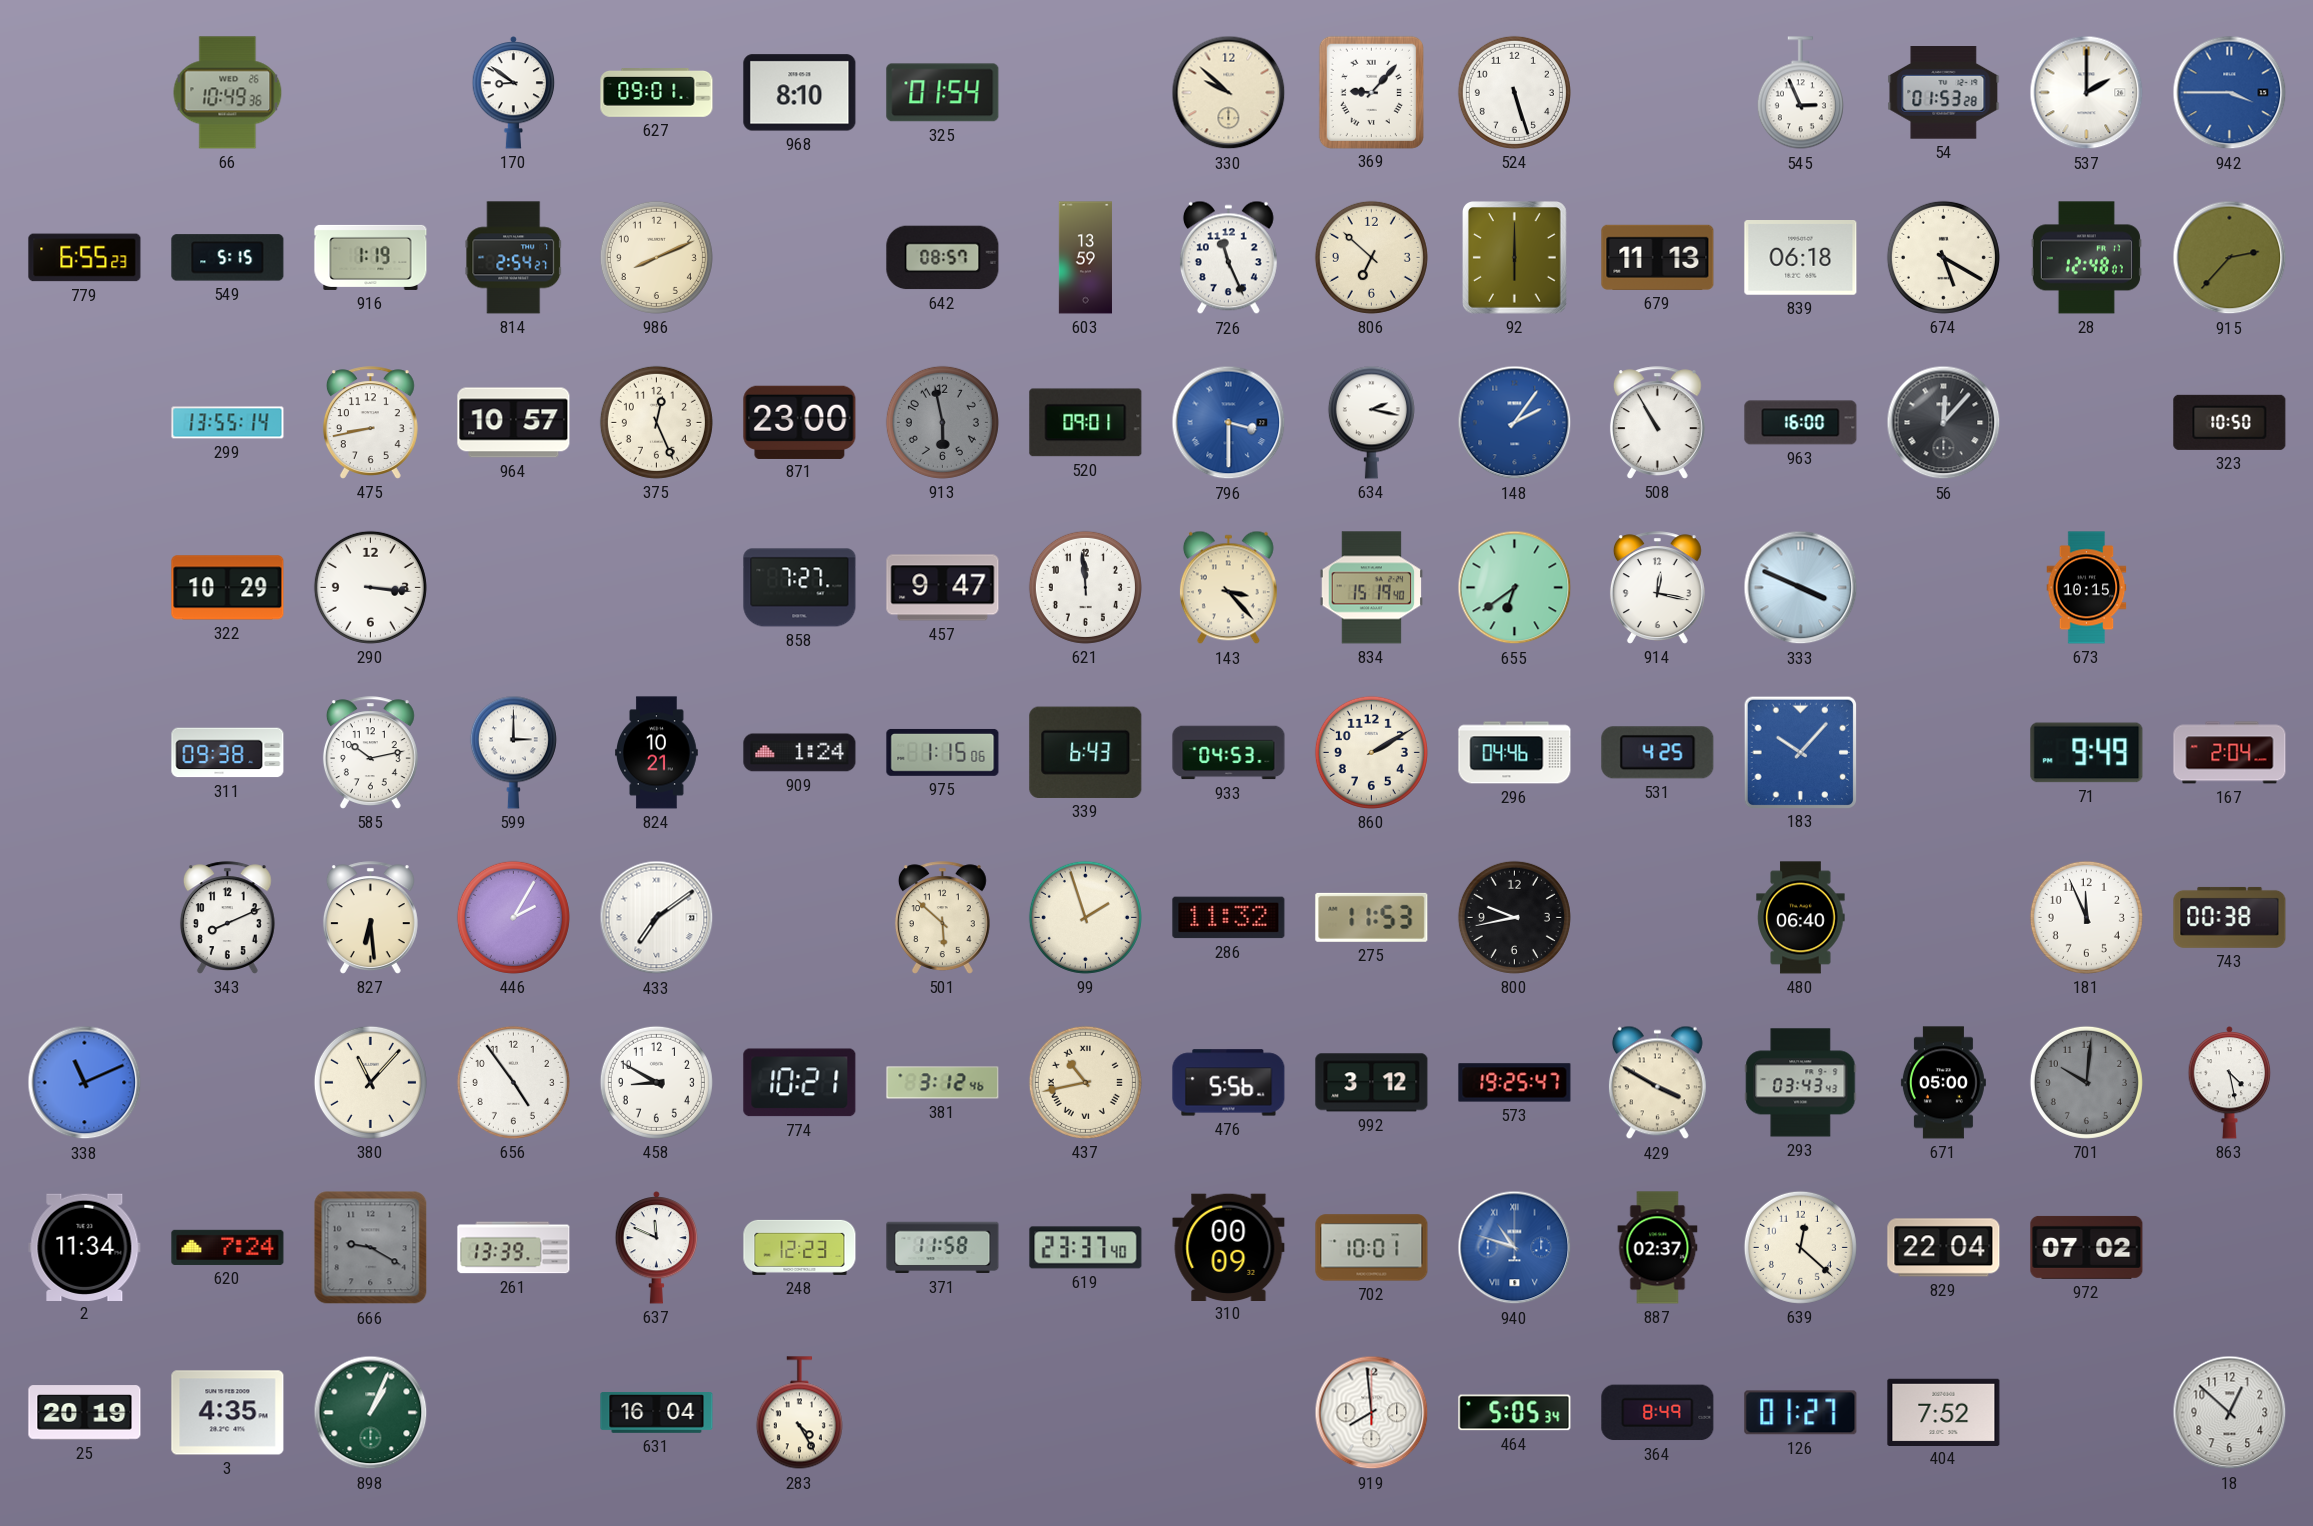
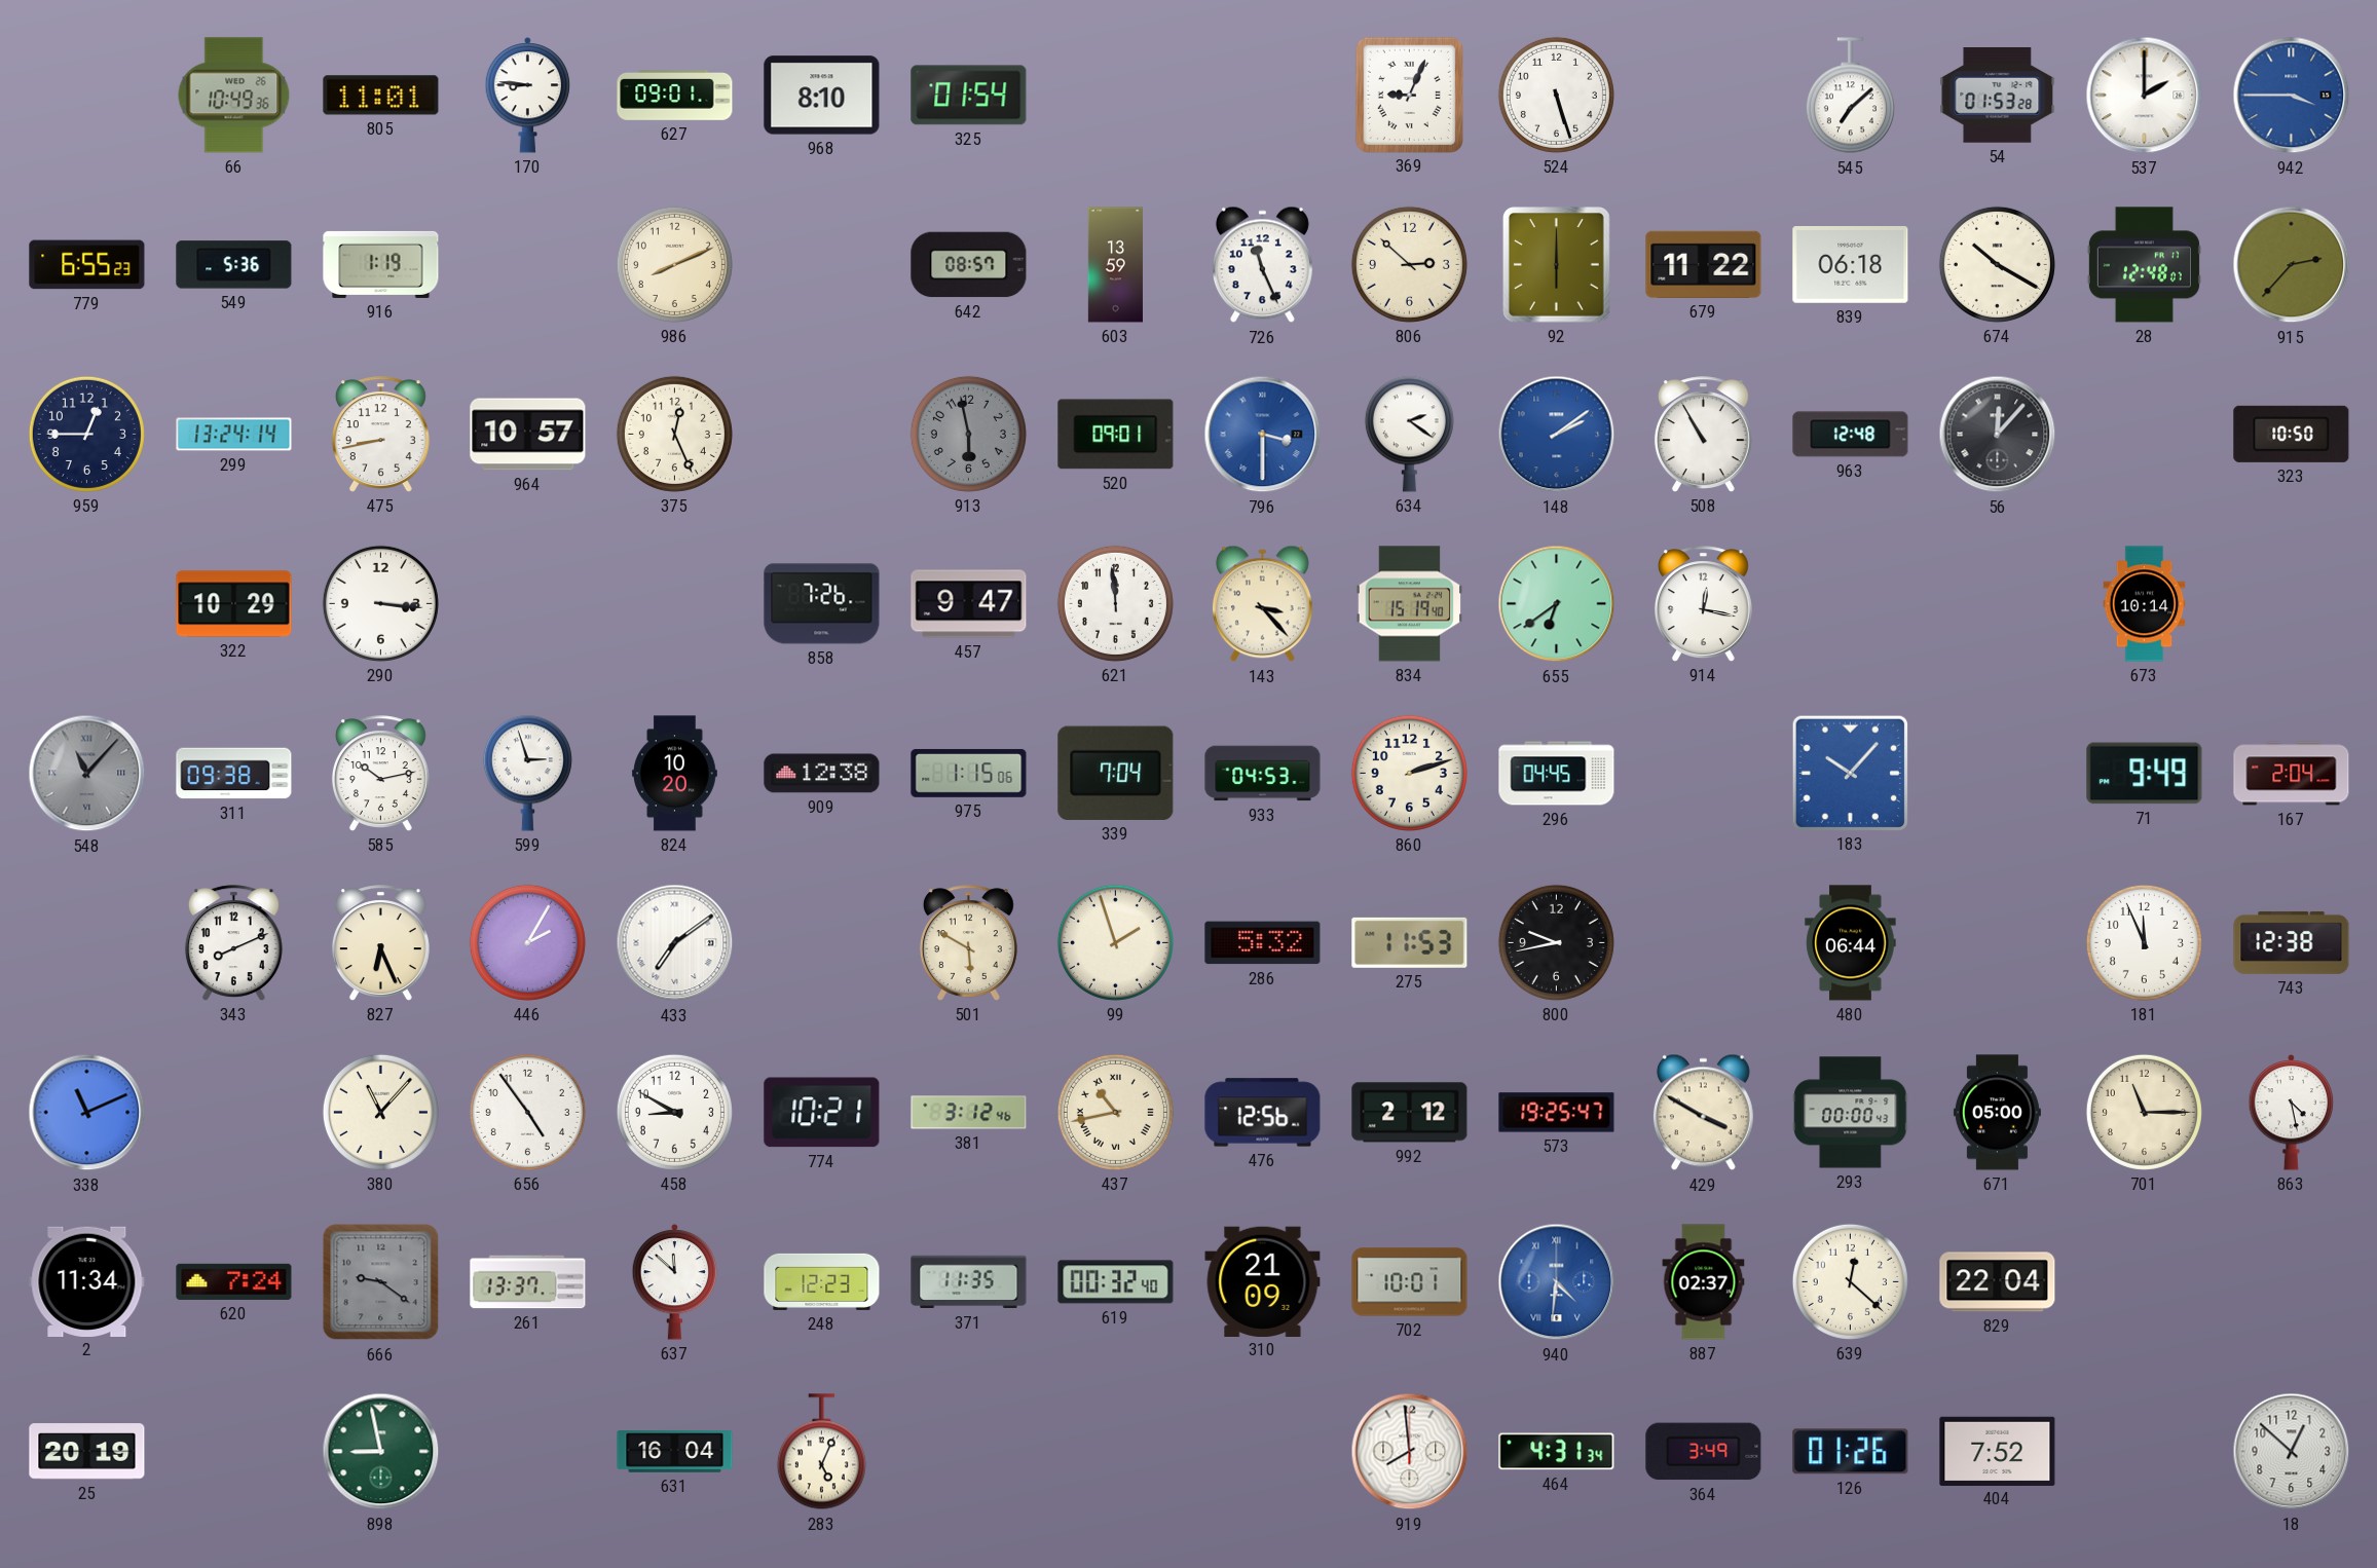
805: none -> 11:01
170: 8:51 -> 8:46
330: 9:52 -> none
369: 9:07 -> 9:04
545: 2:56 -> 7:08
549: 5:15 -> 5:36
814: 2:54 -> none
806: 6:52 -> 2:52
679: 11:13 -> 11:22
674: 5:20 -> 10:20
959: none -> 12:45
299: 13:55 -> 13:24
871: 23:00 -> none
634: 2:17 -> 2:21
148: 2:06 -> 2:09
963: 16:00 -> 12:48
858: 7:27 -> 7:26
333: 3:49 -> none
673: 10:15 -> 10:14
548: none -> 11:07
599: 3:00 -> 2:57
824: 10:21 -> 10:20
909: 1:24 -> 12:38
339: 6:43 -> 7:04
860: 2:10 -> 2:12
296: 04:46 -> 04:45
531: 4:25 -> none
827: 6:29 -> 6:26
501: 5:52 -> 5:50
286: 11:32 -> 5:32
480: 06:40 -> 06:44
743: 00:38 -> 12:38
476: 5:56 -> 12:56
992: 3:12 -> 2:12
293: 03:43 -> 00:00
701: 10:01 -> 11:15
701 dial: grey -> cream
666: 9:20 -> 9:21
261: 13:39 -> 13:37
637: 11:49 -> 11:52
371: 11:58 -> 11:35
619: 23:37 -> 00:32
310: 00:09 -> 21:09
940: 10:48 -> 4:31
972: 07:02 -> none
3: 4:35 -> none
898: 1:04 -> 8:58
283: 4:25 -> 5:04
464: 5:05 -> 4:31
364: 8:49 -> 3:49
126: 01:27 -> 01:26
